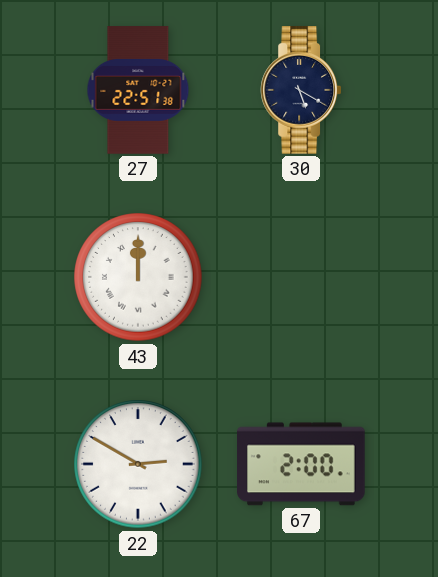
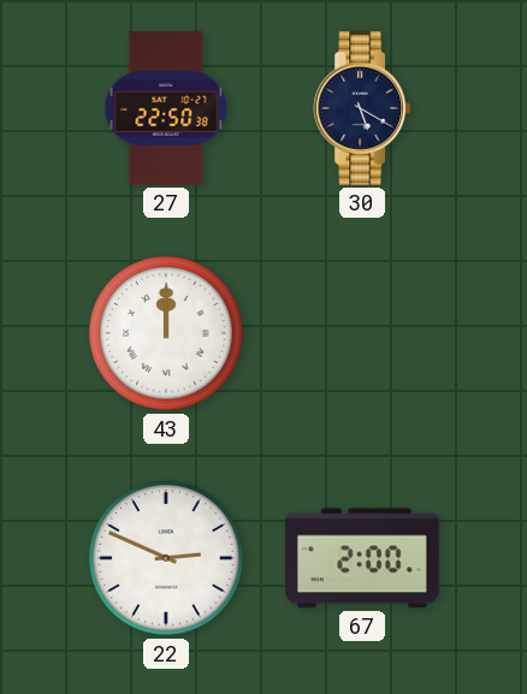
27: 22:51 -> 22:50
22: 2:50 -> 2:49
